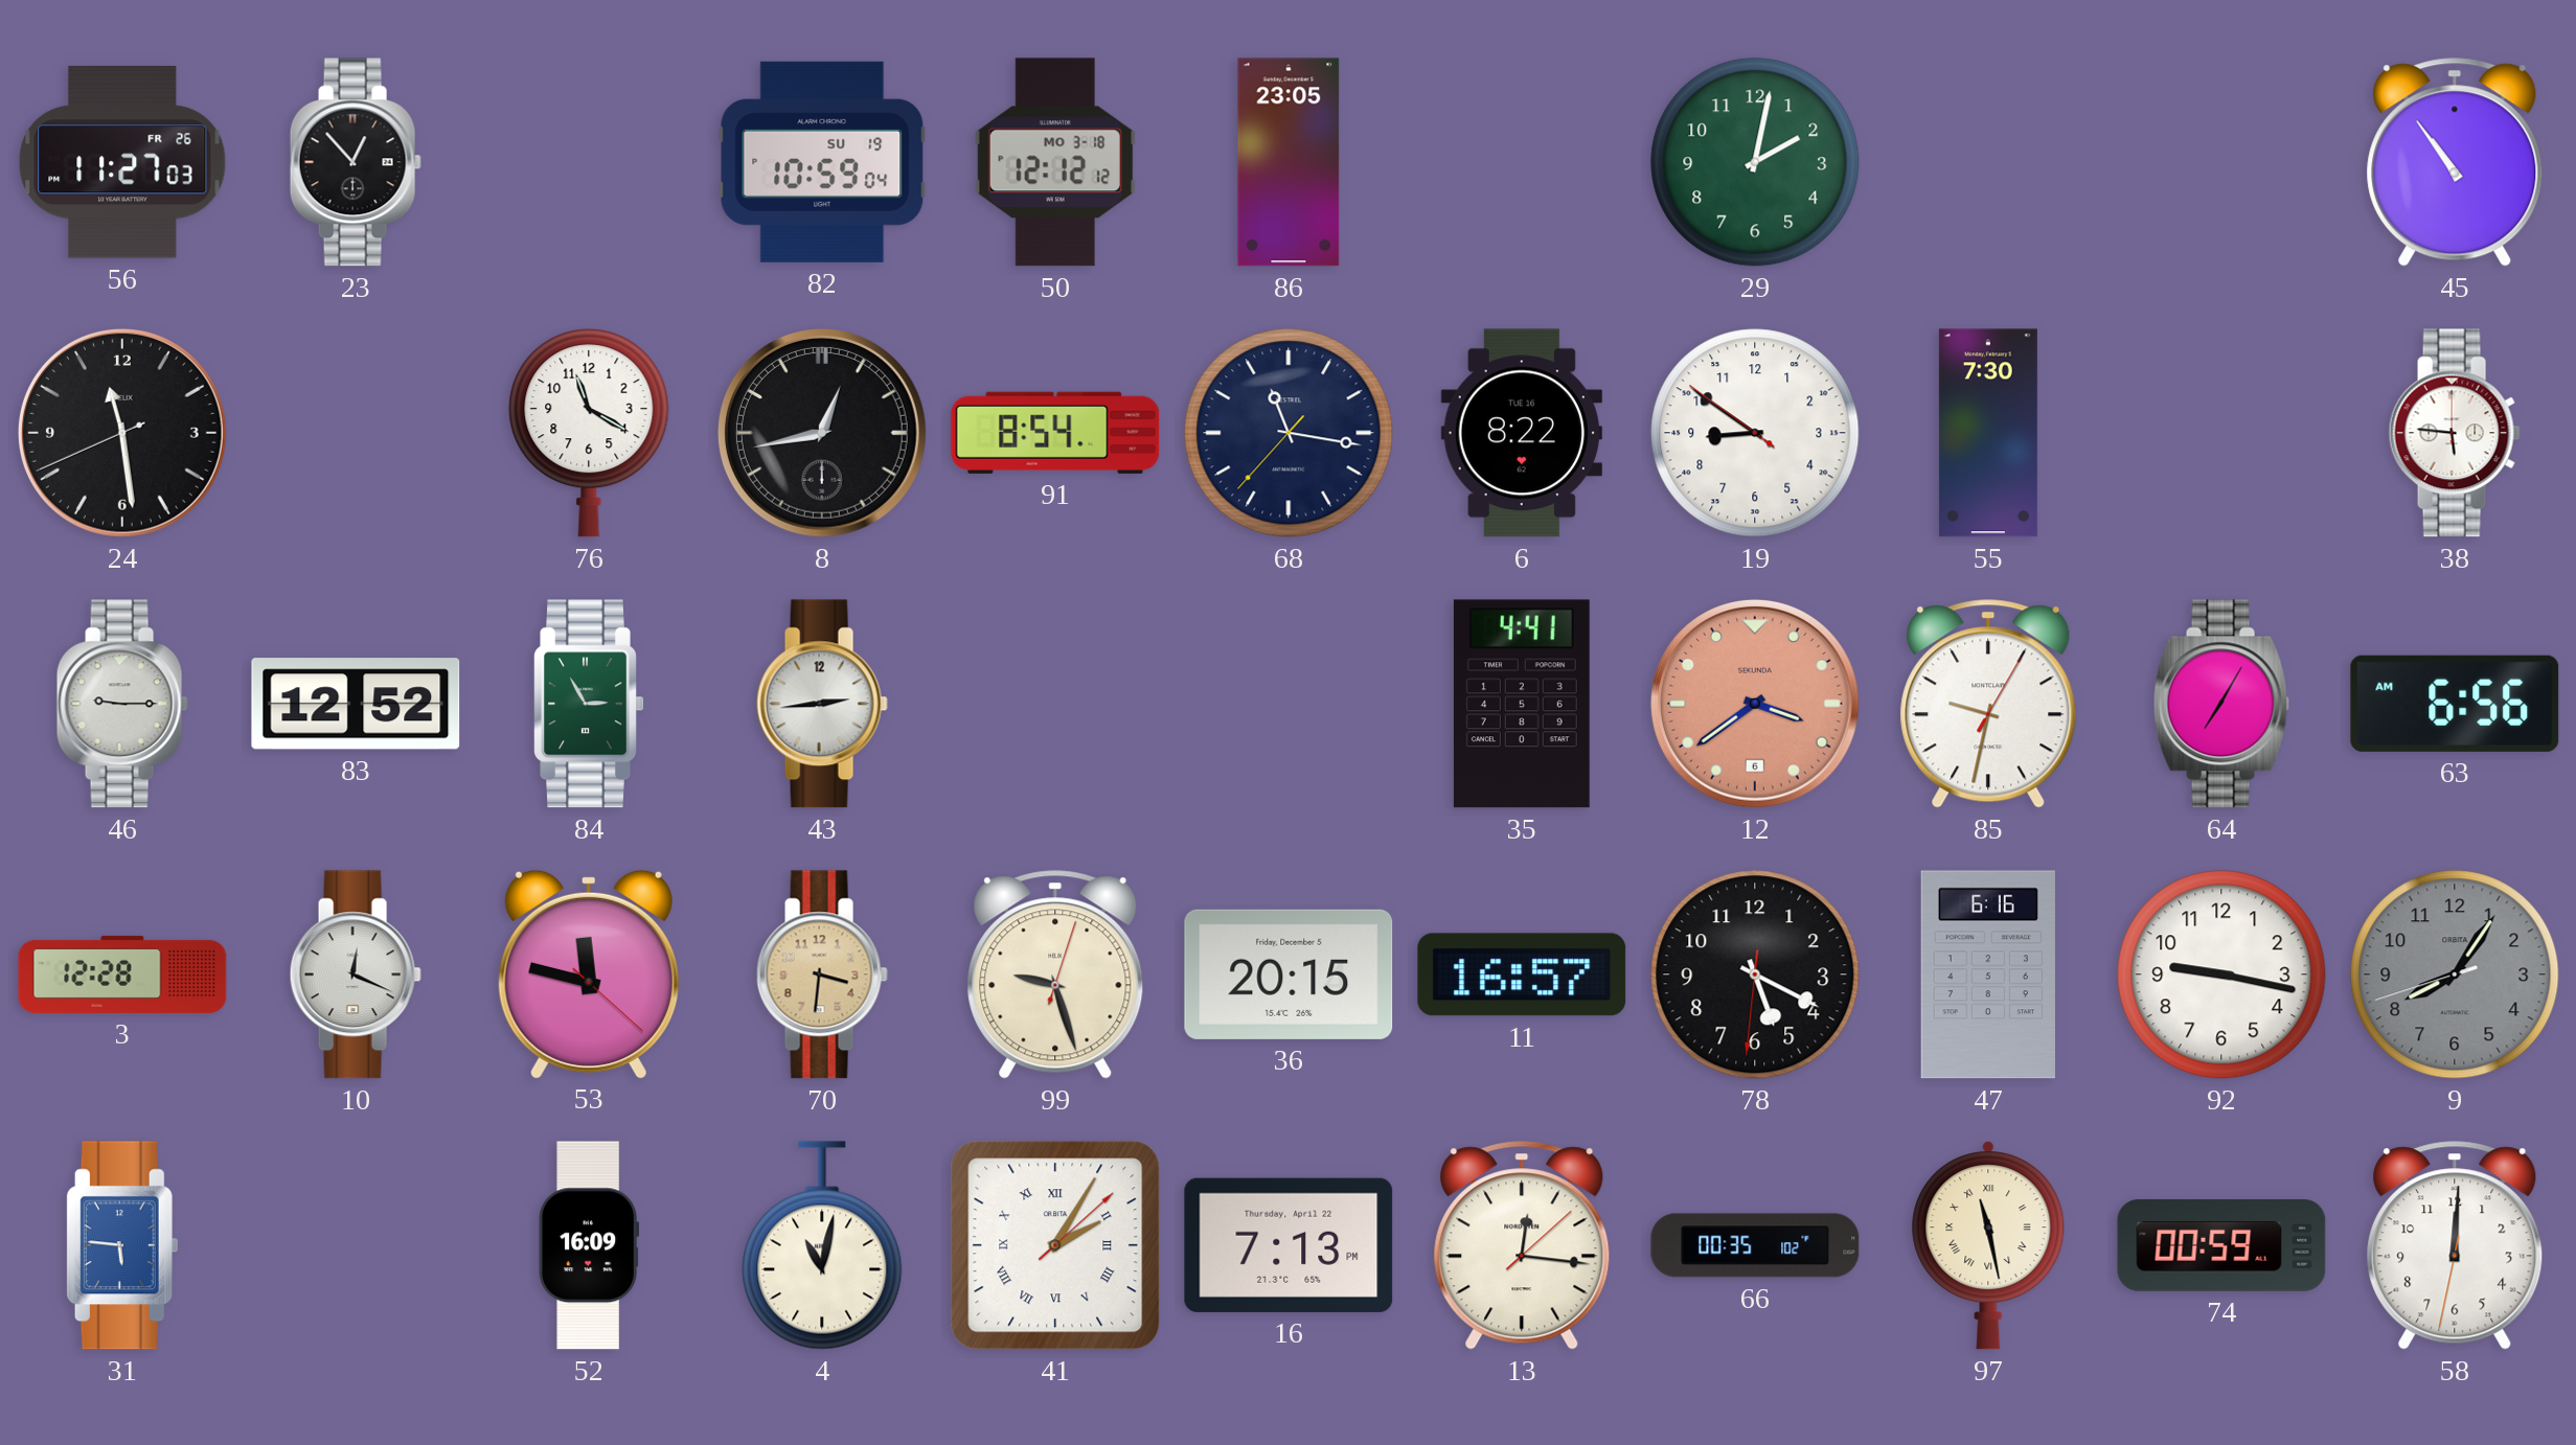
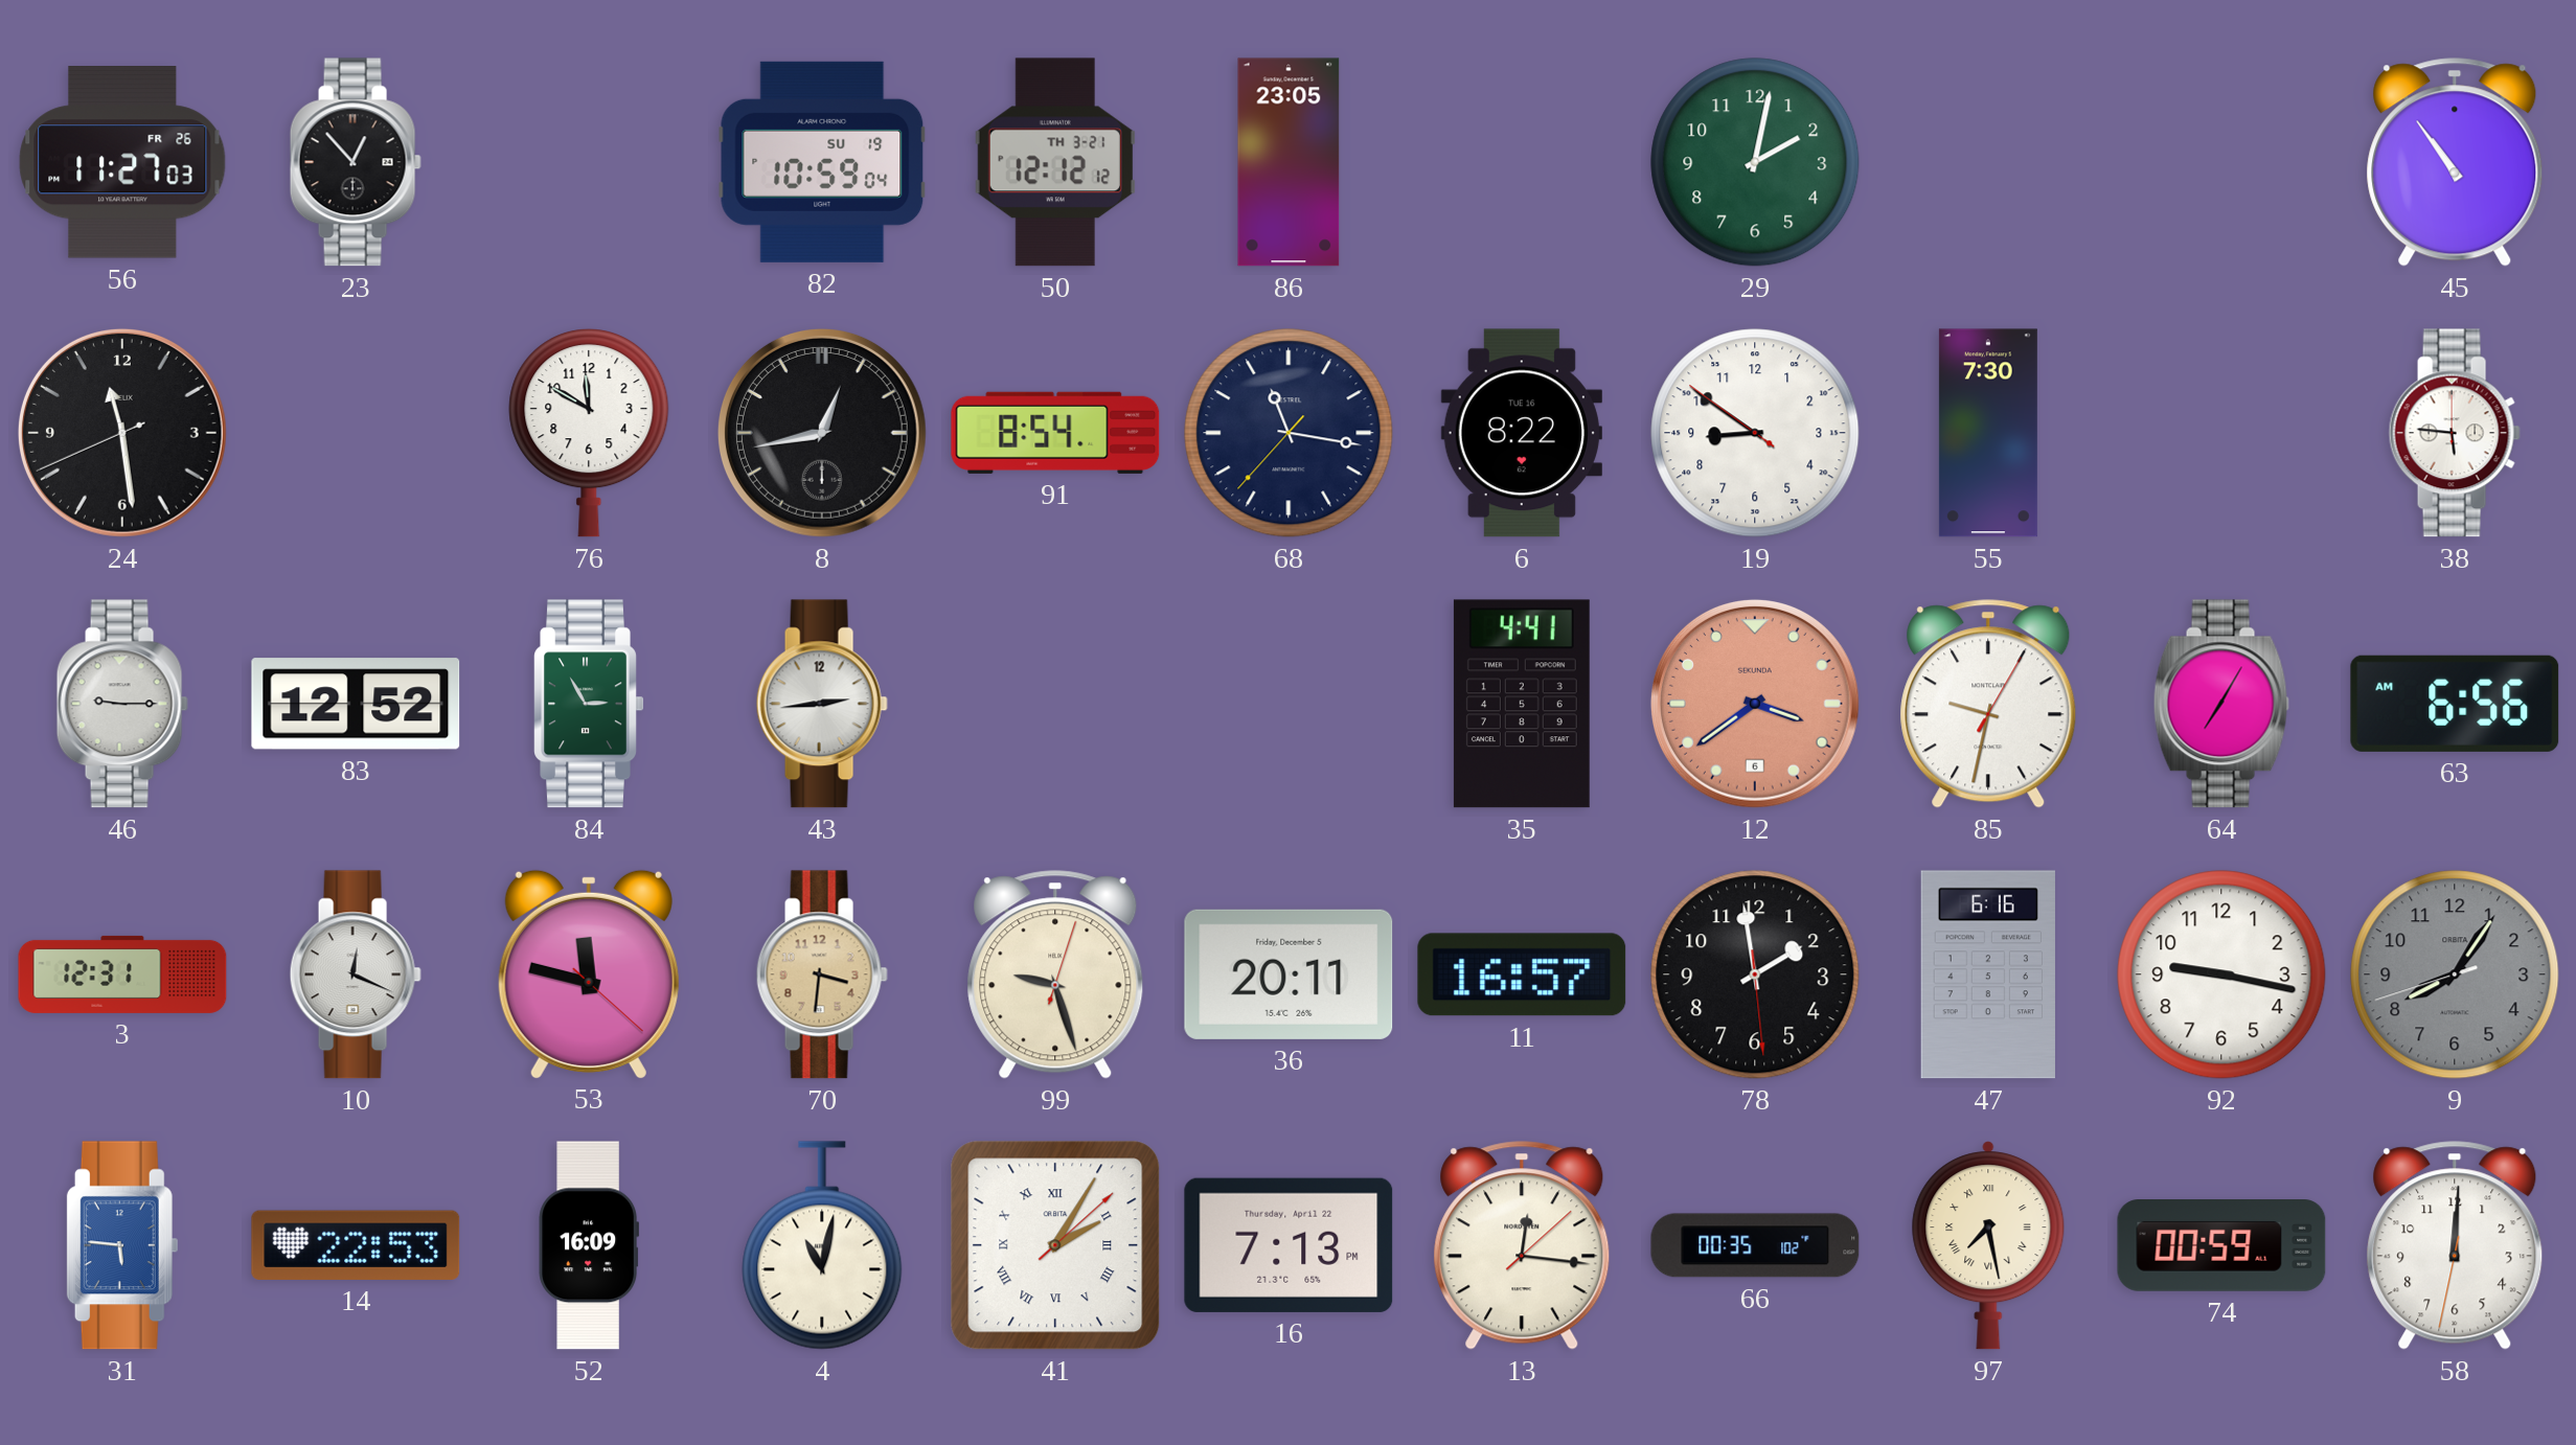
50 date: MO 3-18 -> TH 3-21
76: 11:20 -> 11:50
3: 12:28 -> 12:31
36: 20:15 -> 20:11
78: 5:19 -> 1:58
14: none -> 22:53
97: 11:28 -> 7:28
